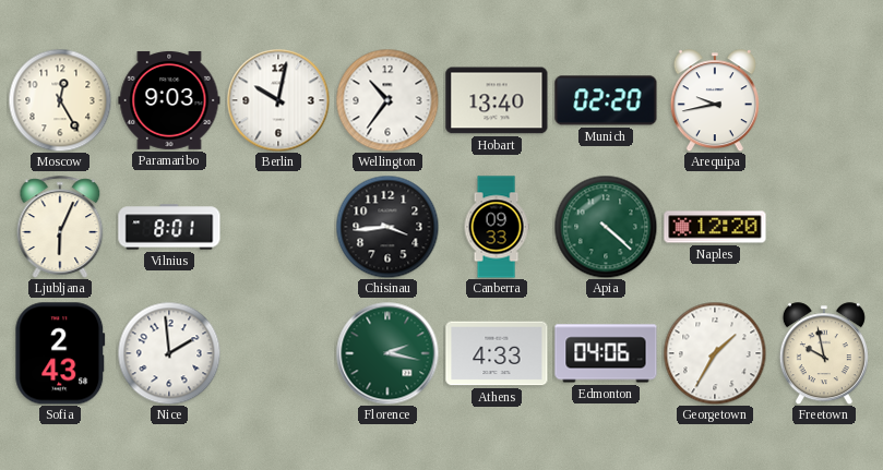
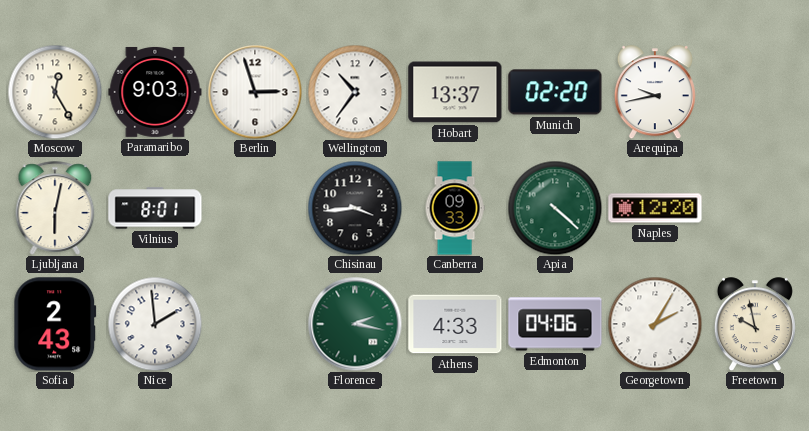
Berlin: 10:02 -> 2:57
Hobart: 13:40 -> 13:37
Ljubljana: 6:04 -> 6:02
Georgetown: 1:35 -> 2:05
